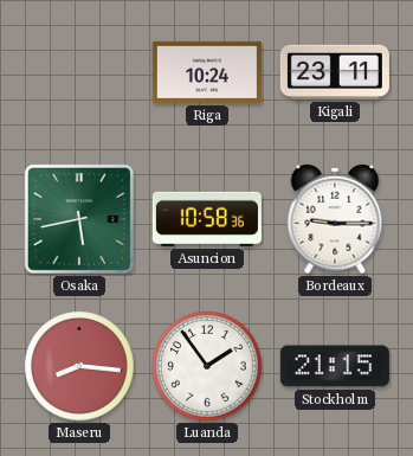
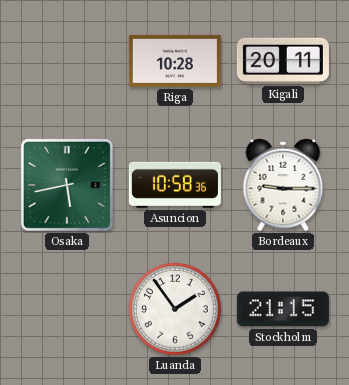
Riga: 10:24 -> 10:28
Kigali: 23:11 -> 20:11
Maseru: 8:16 -> none
